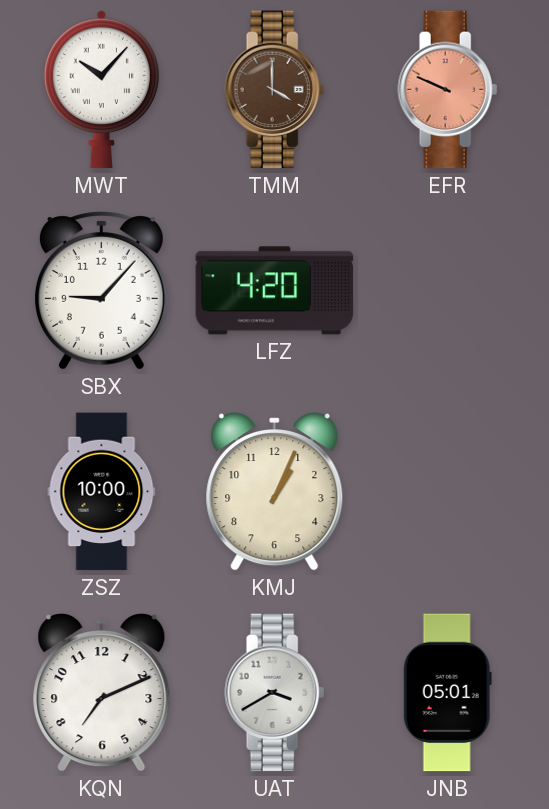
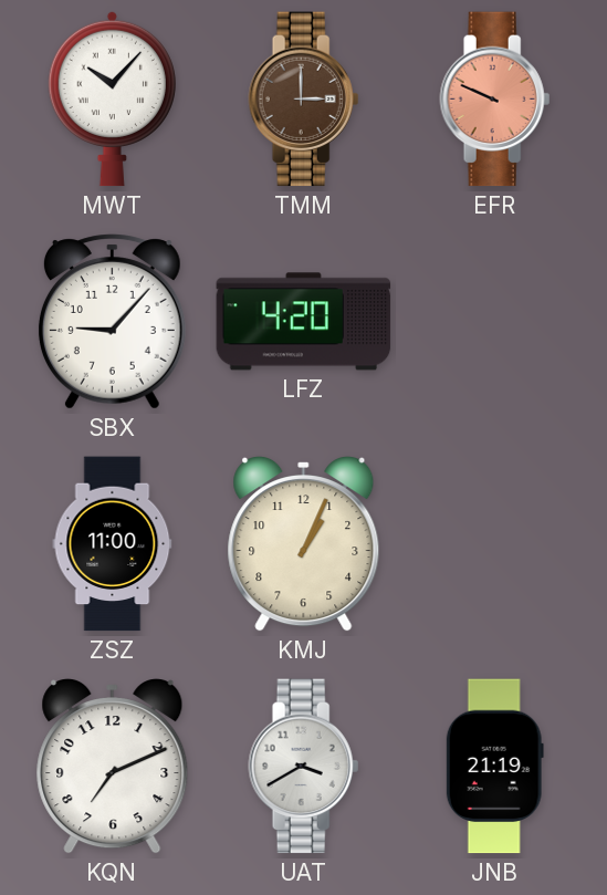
TMM: 4:00 -> 3:00
ZSZ: 10:00 -> 11:00
JNB: 05:01 -> 21:19
